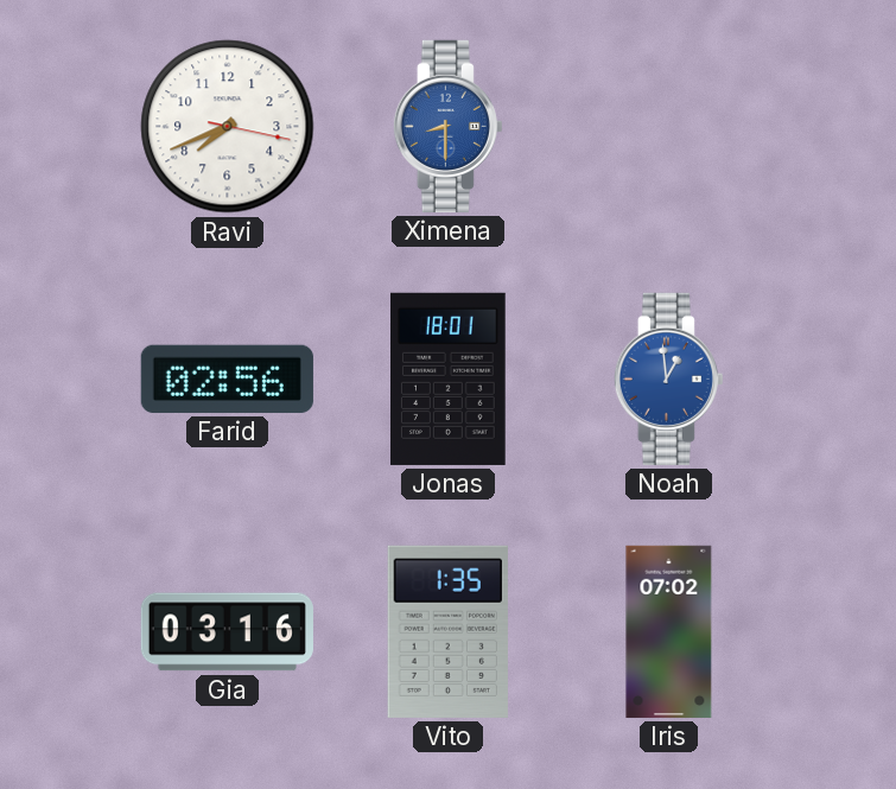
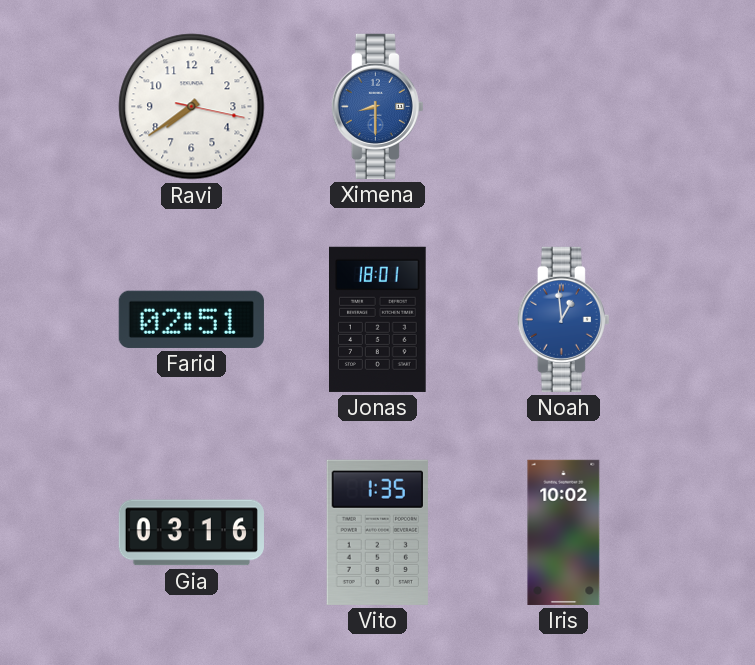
Ravi: 7:41 -> 7:39
Farid: 02:56 -> 02:51
Iris: 07:02 -> 10:02
